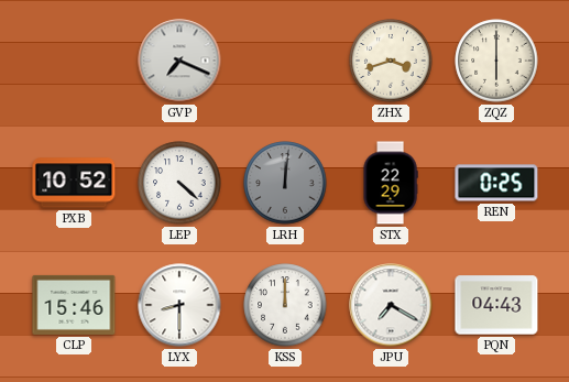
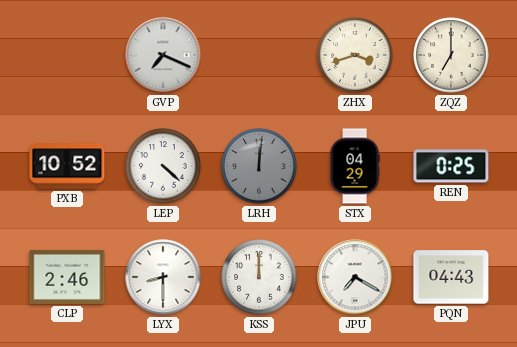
ZQZ: 6:00 -> 7:00
STX: 22:29 -> 04:29
CLP: 15:46 -> 2:46
